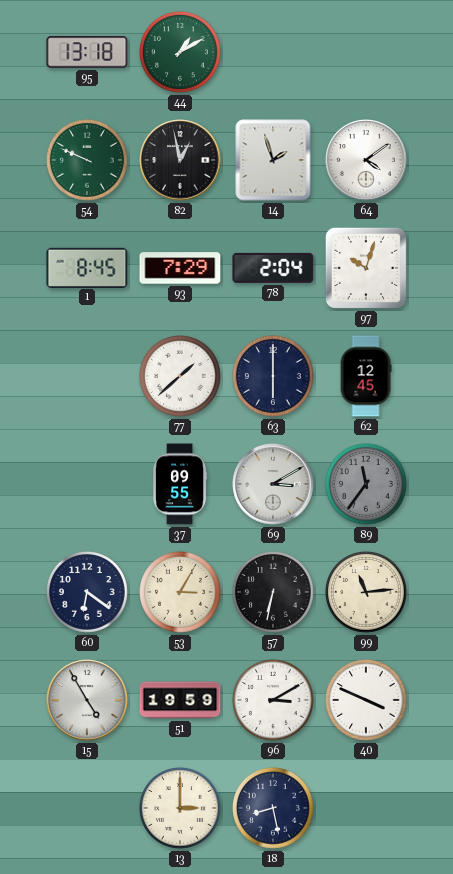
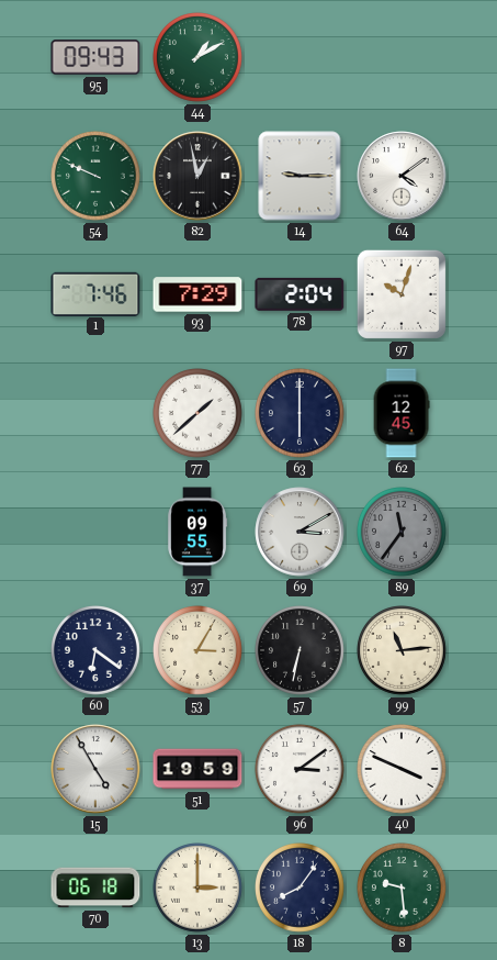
95: 13:18 -> 09:43
14: 1:57 -> 9:15
1: 8:45 -> 7:46
96: 3:10 -> 3:09
70: none -> 06:18
18: 8:28 -> 8:06
8: none -> 9:29
